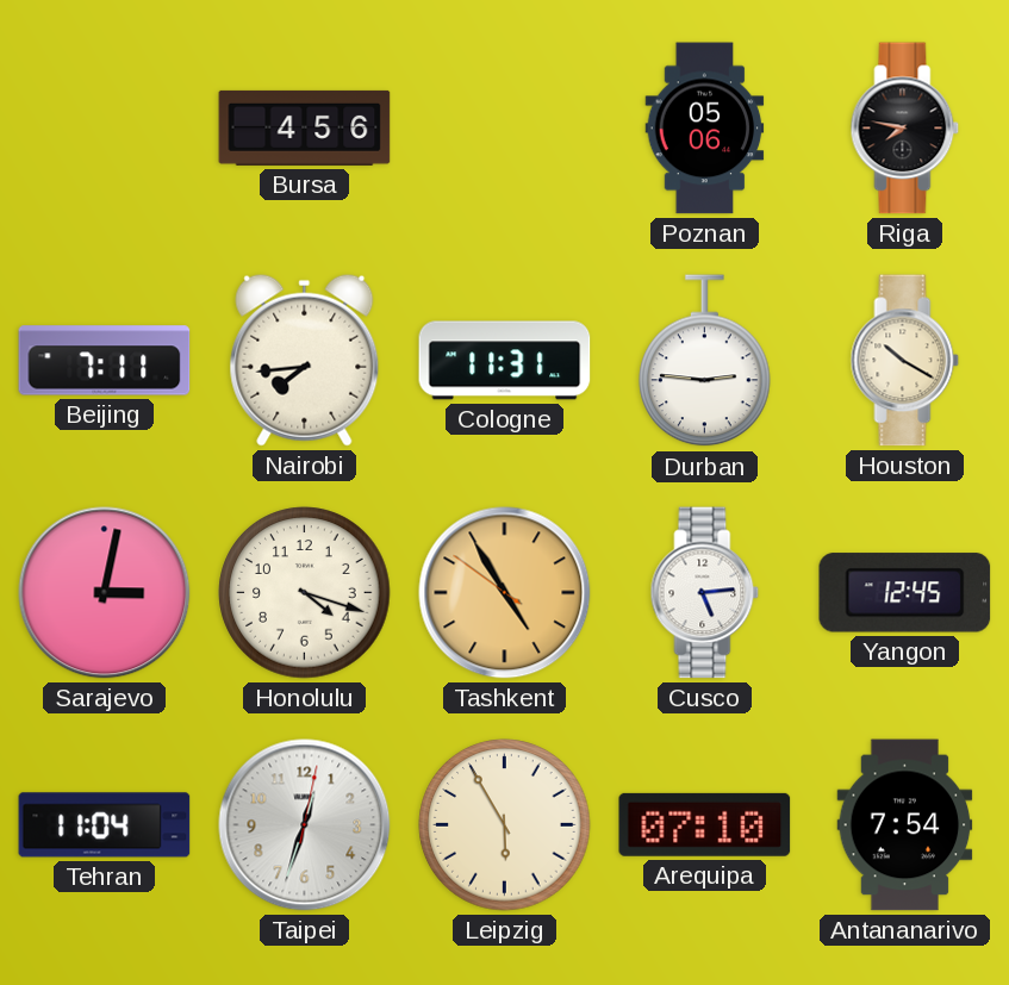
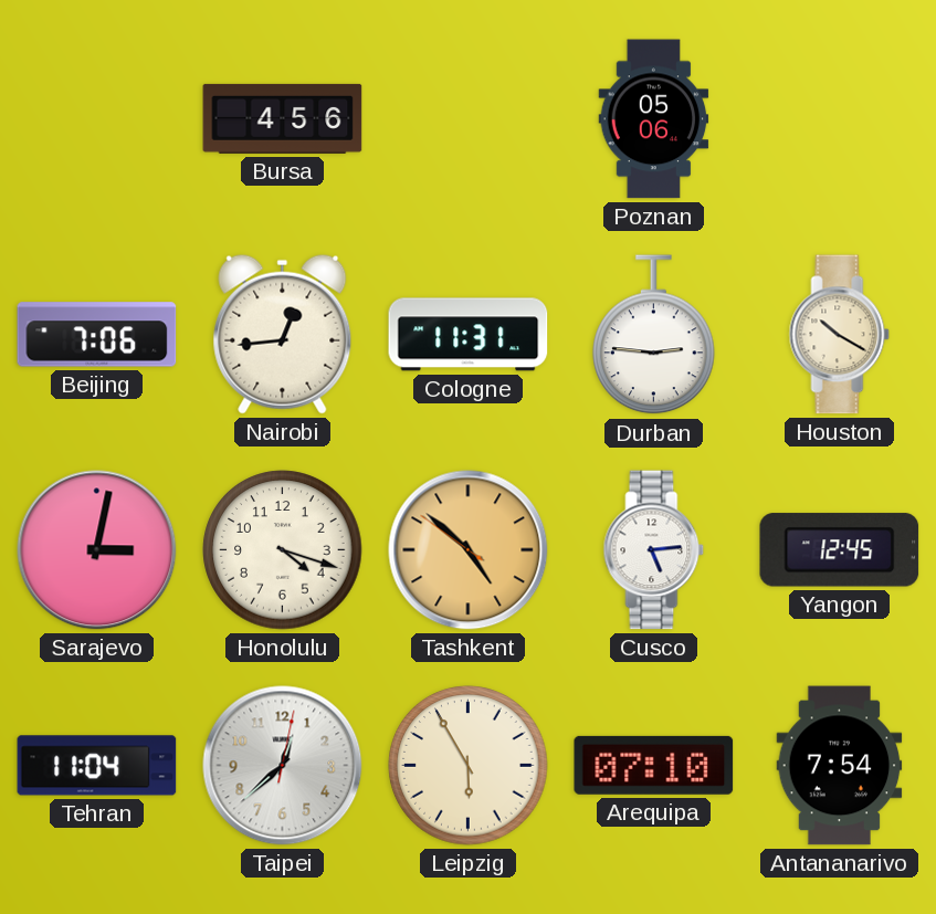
Riga: 7:47 -> none
Beijing: 7:11 -> 7:06
Nairobi: 7:44 -> 12:44
Tashkent: 4:54 -> 4:51
Taipei: 12:33 -> 12:38
